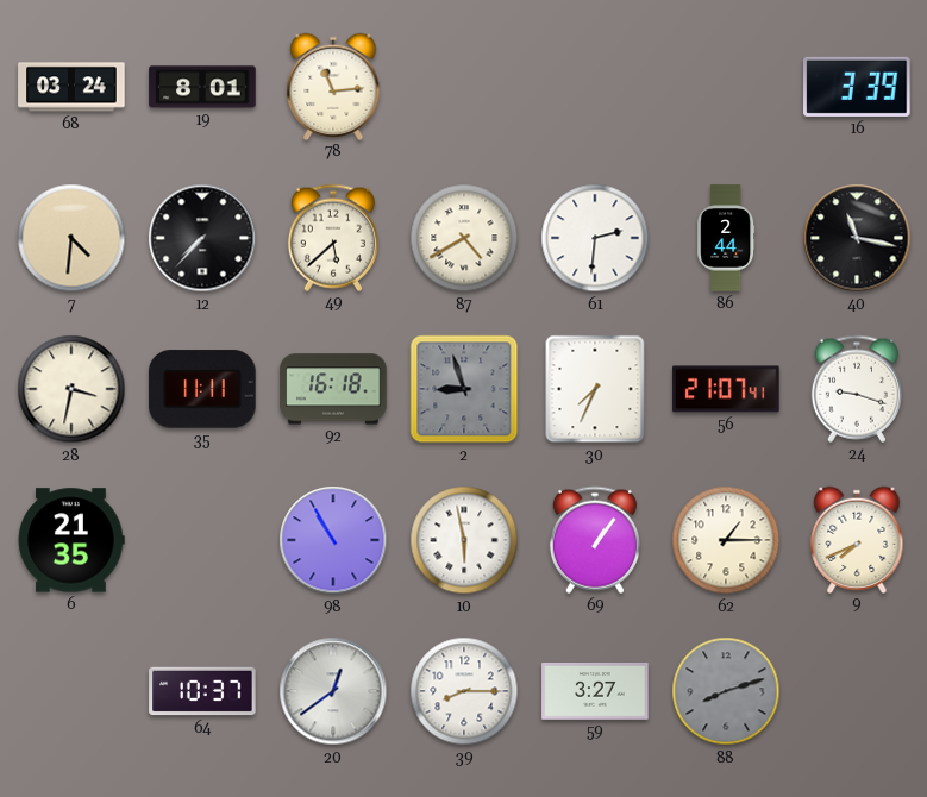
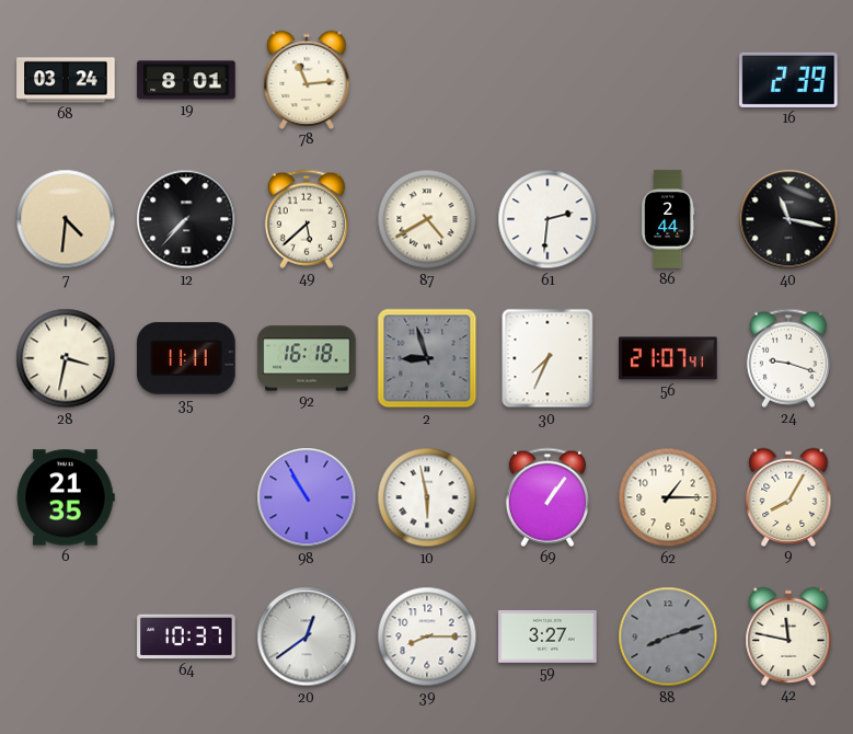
16: 3:39 -> 2:39
9: 7:41 -> 8:05
42: none -> 11:47
